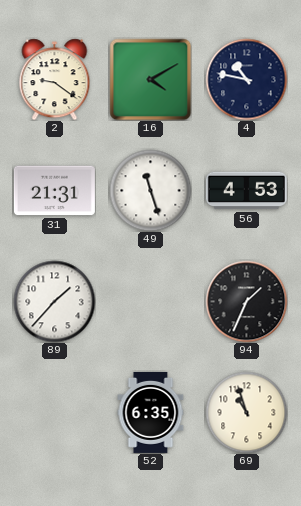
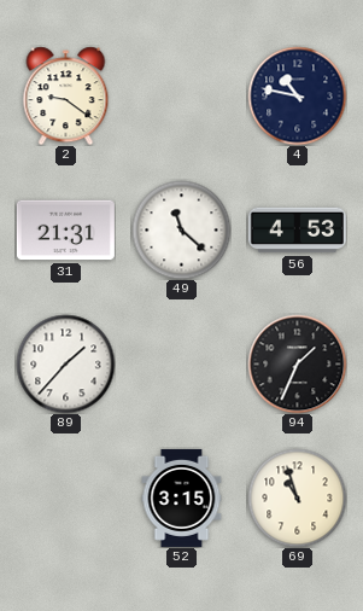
16: 4:10 -> none
49: 11:27 -> 11:22
52: 6:35 -> 3:15
